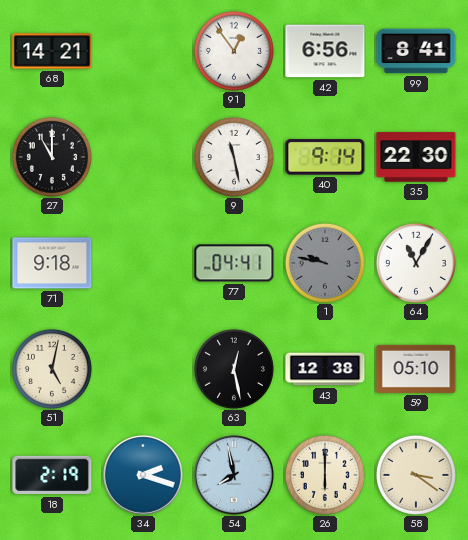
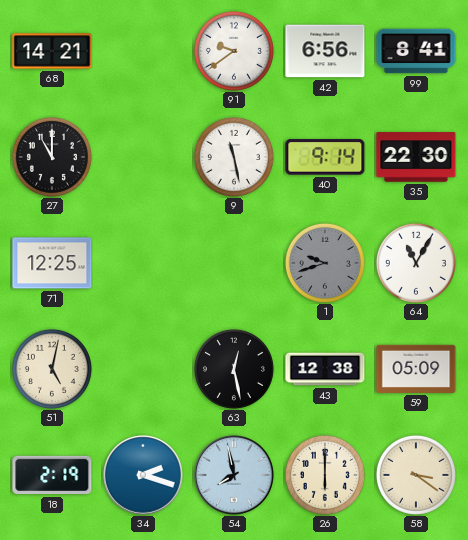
91: 12:54 -> 9:39
71: 9:18 -> 12:25
77: 04:41 -> none
1: 9:47 -> 9:42
59: 05:10 -> 05:09
